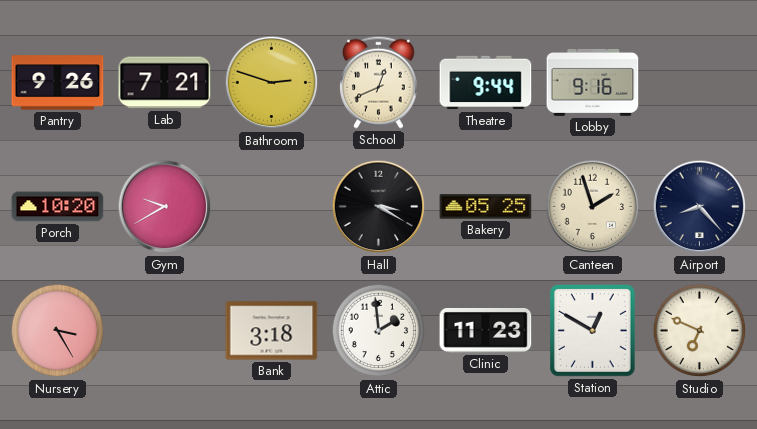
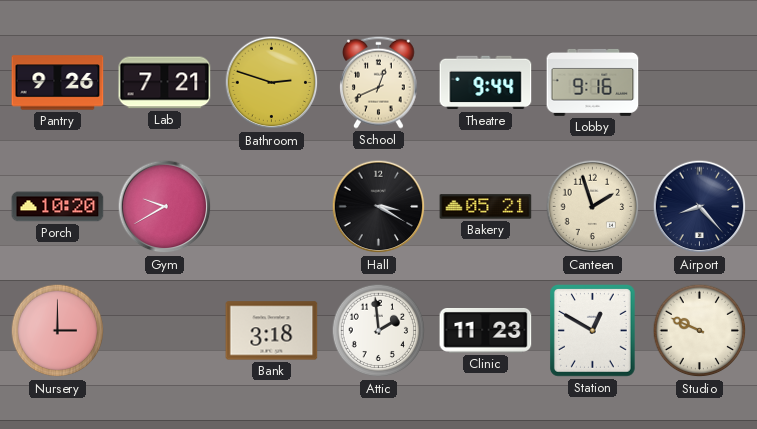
Bakery: 05:25 -> 05:21
Nursery: 3:25 -> 3:00
Studio: 6:49 -> 9:49
